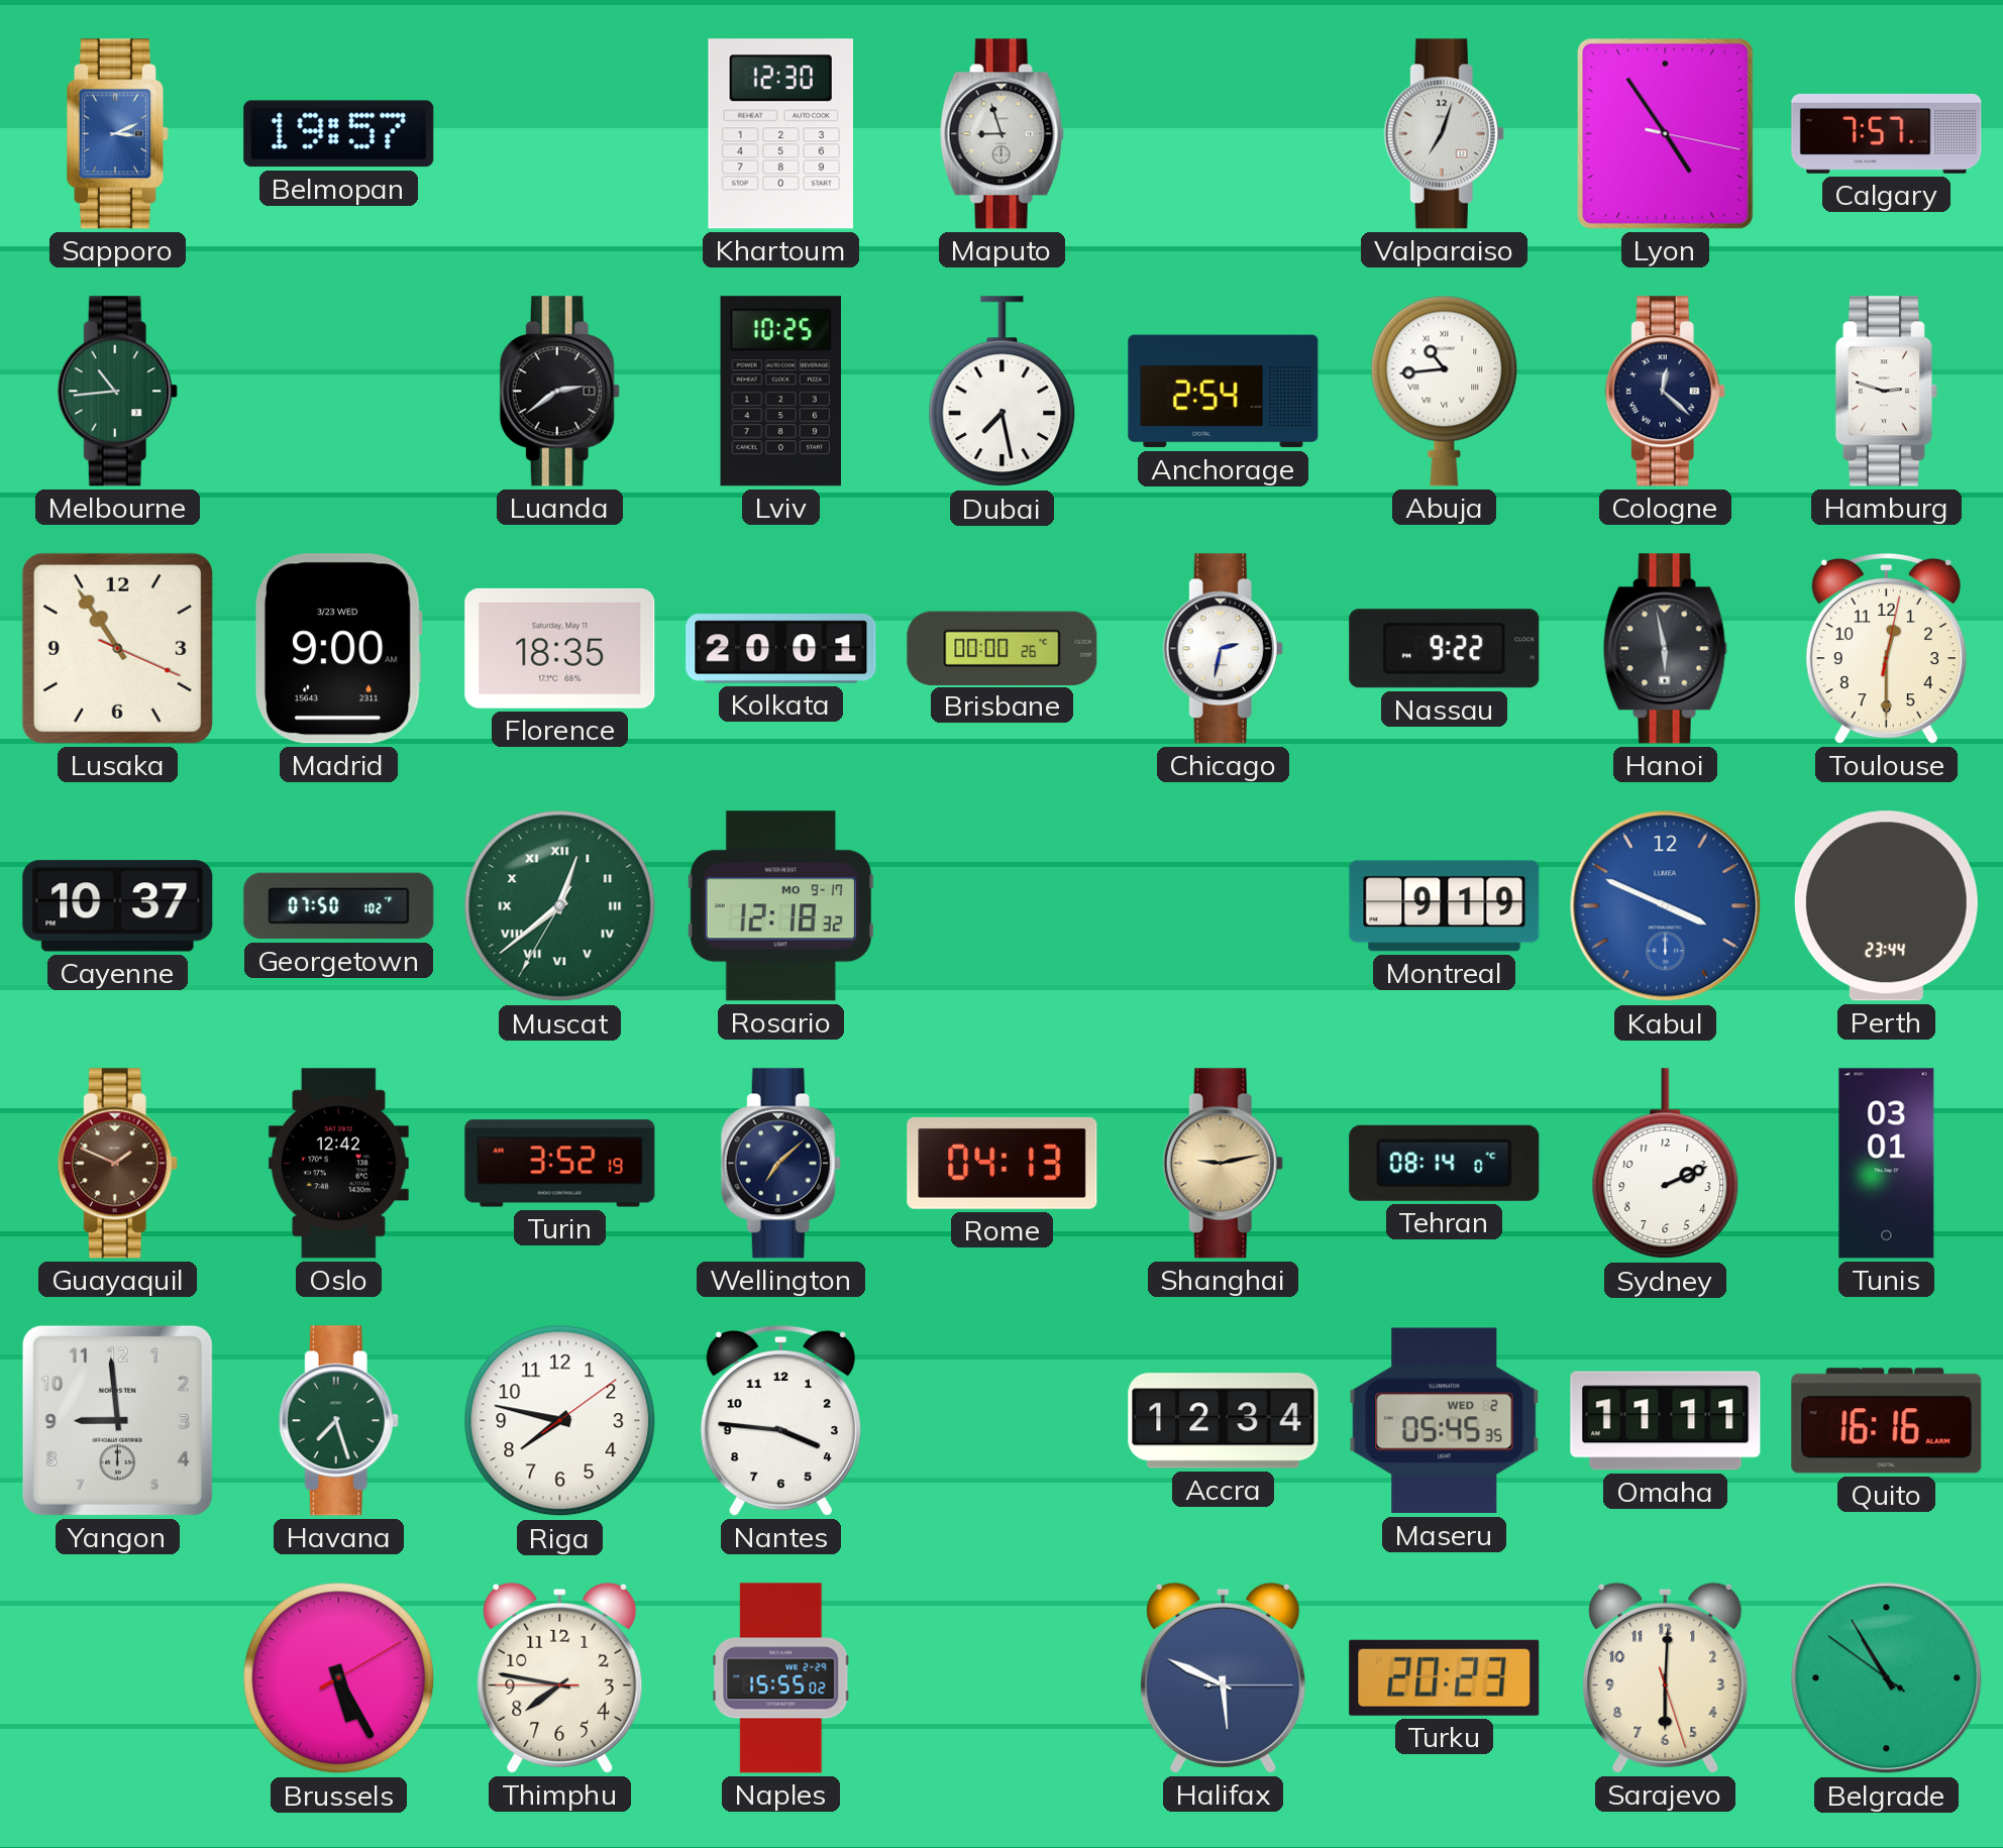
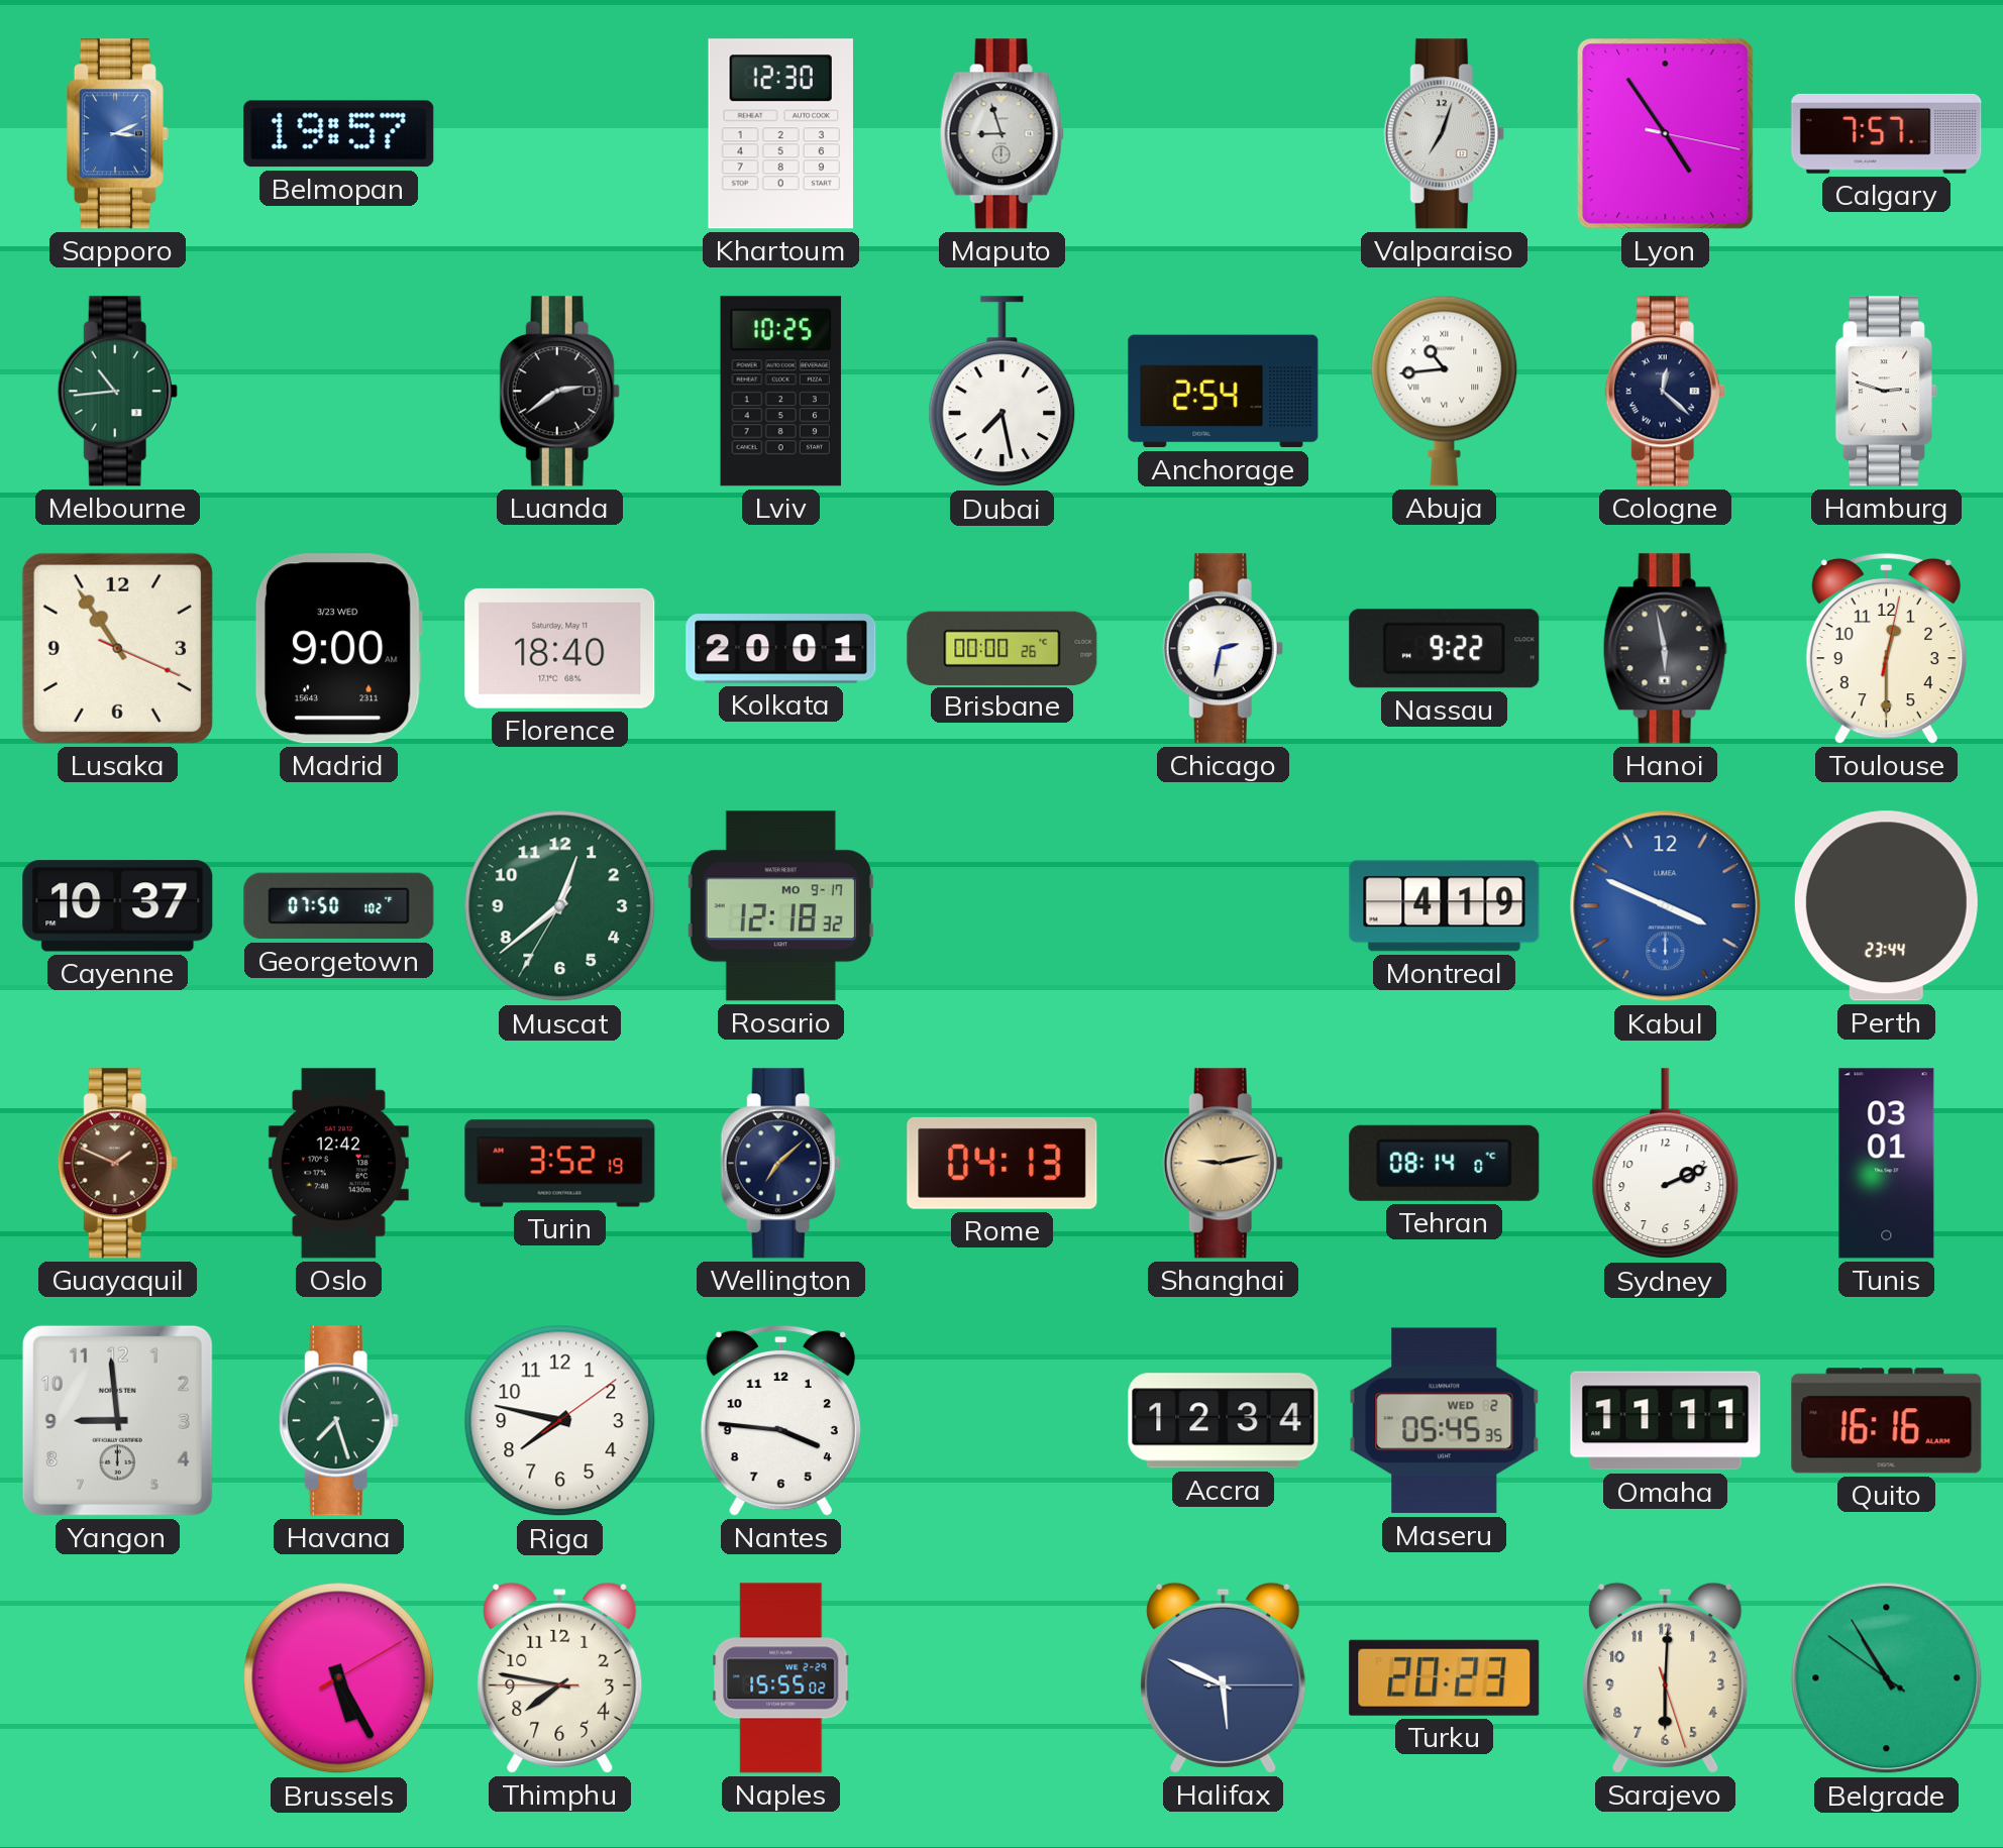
Florence: 18:35 -> 18:40
Muscat numerals: Roman -> Arabic
Montreal: 9:19 -> 4:19
